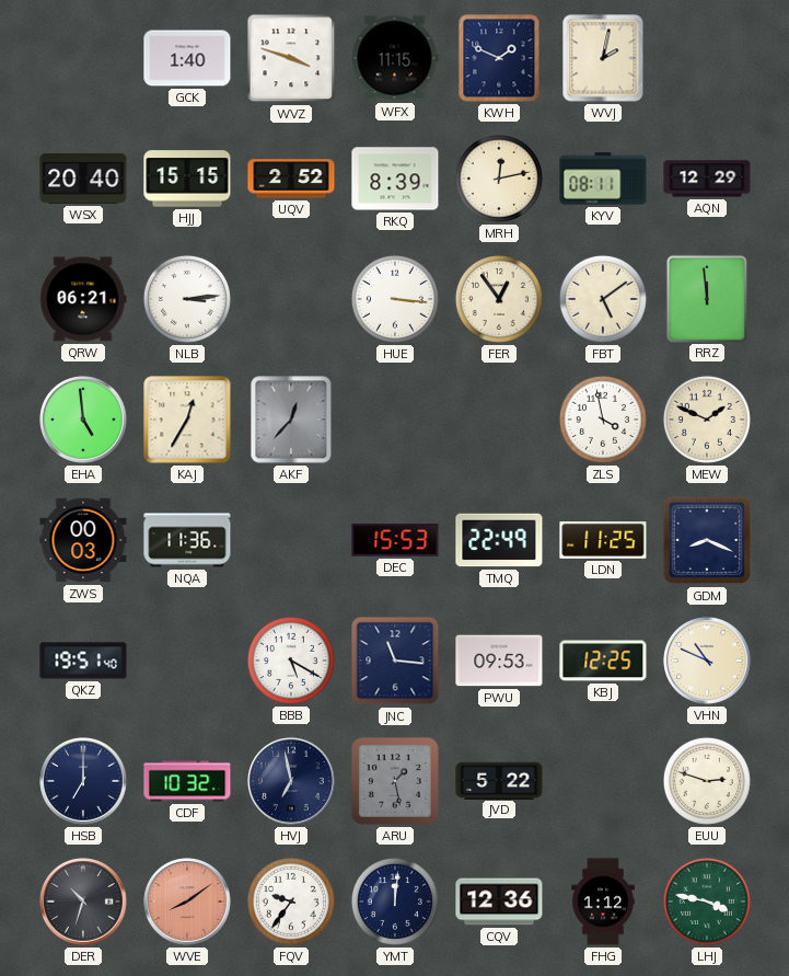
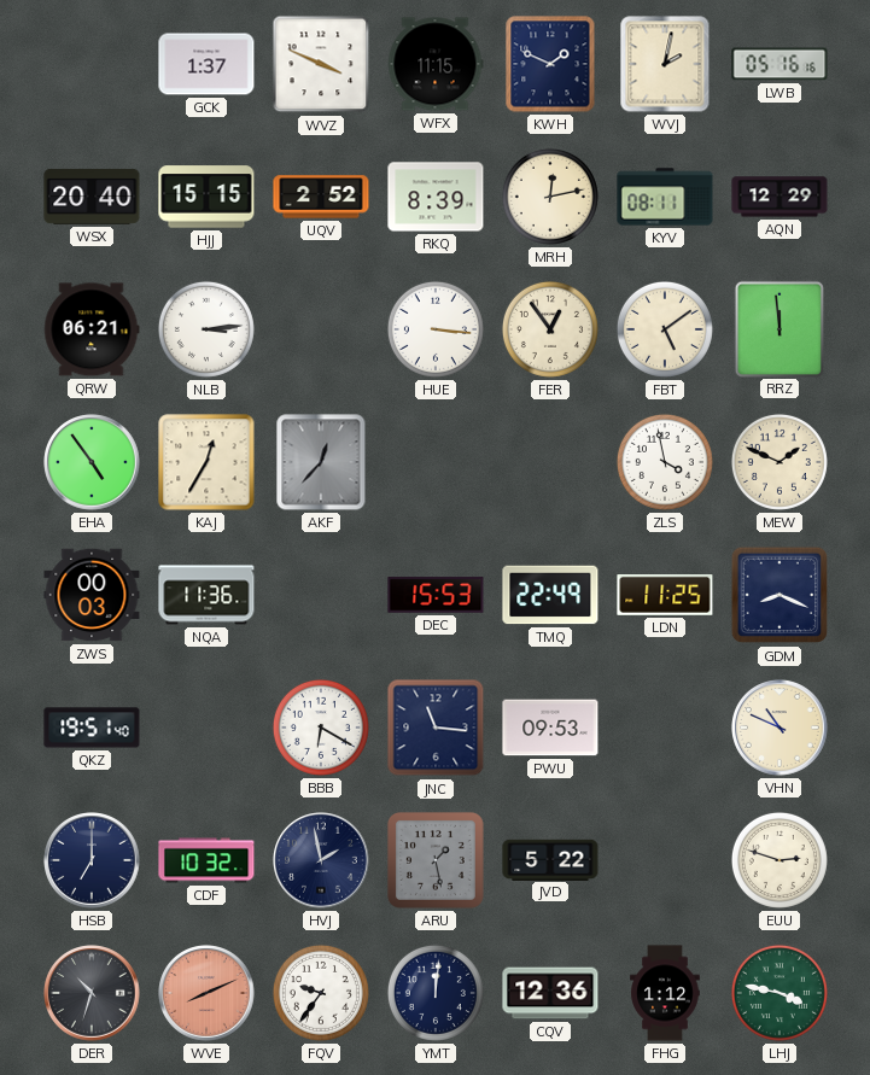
GCK: 1:40 -> 1:37
WVZ: 3:48 -> 3:49
LWB: none -> 05:16
EHA: 4:59 -> 4:54
BBB: 5:20 -> 6:20
KBJ: 12:25 -> none
HVJ: 6:58 -> 1:58
WVE: 8:09 -> 8:11
